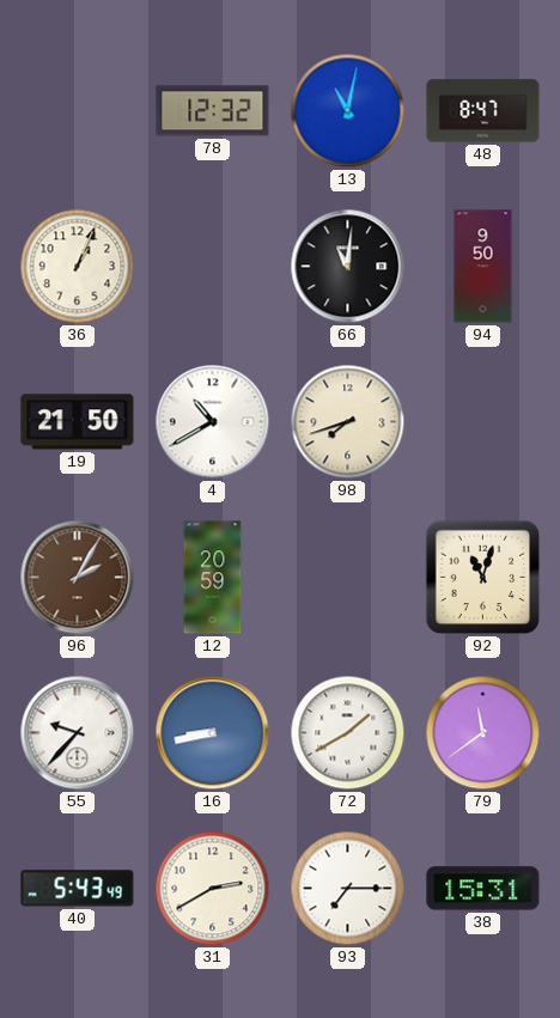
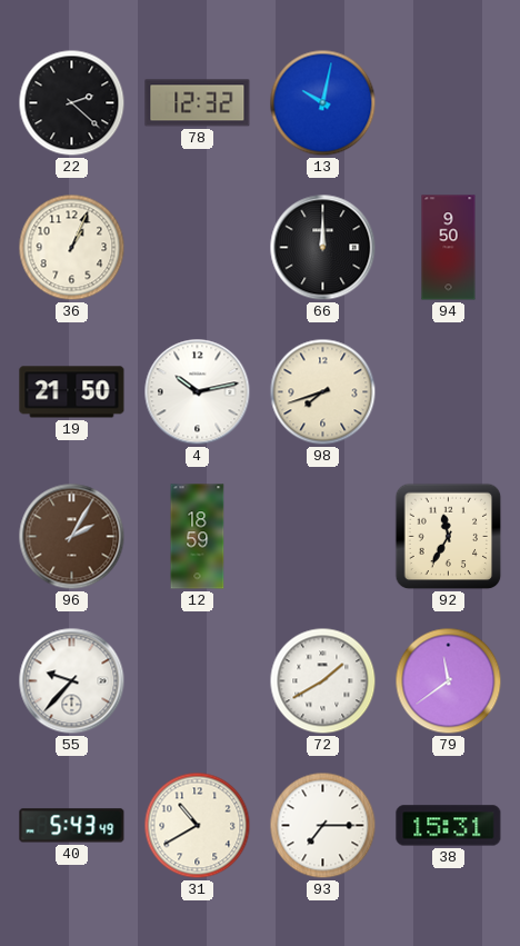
22: none -> 2:22
13: 11:02 -> 10:02
48: 8:47 -> none
66: 11:01 -> 12:00
4: 10:40 -> 10:13
12: 20:59 -> 18:59
92: 11:03 -> 11:35
16: 8:43 -> none
31: 2:40 -> 10:40
